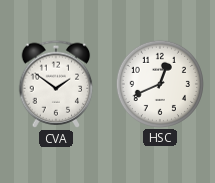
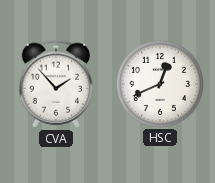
CVA: 1:51 -> 1:53
